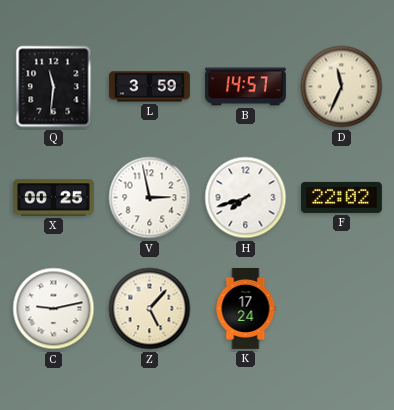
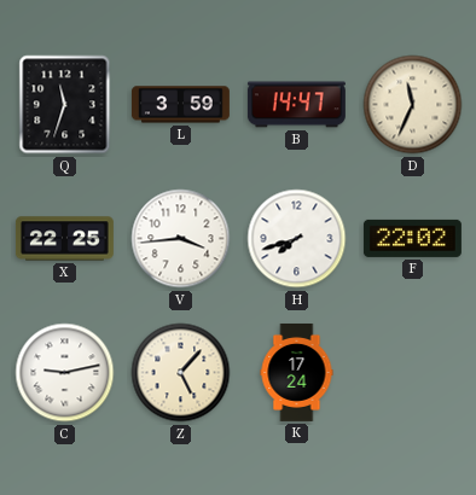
Q: 11:31 -> 11:33
B: 14:57 -> 14:47
X: 00:25 -> 22:25
V: 2:58 -> 3:44
